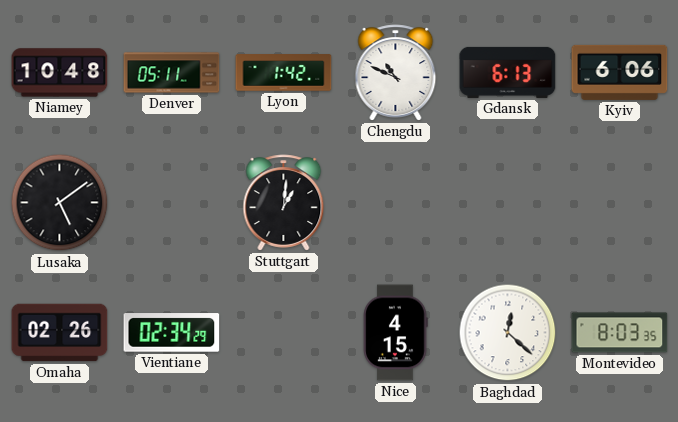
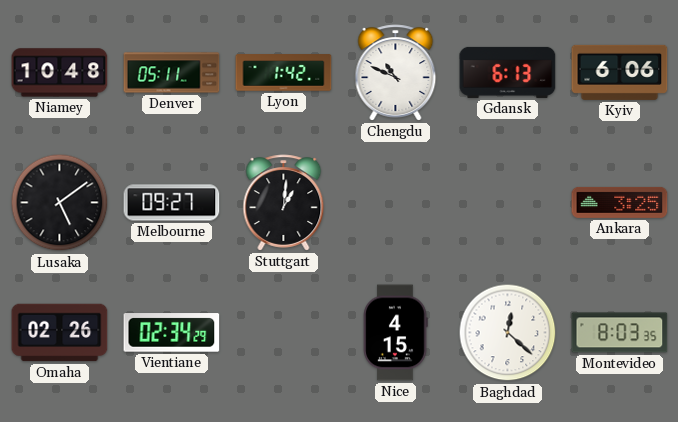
Melbourne: none -> 09:27
Ankara: none -> 3:25
